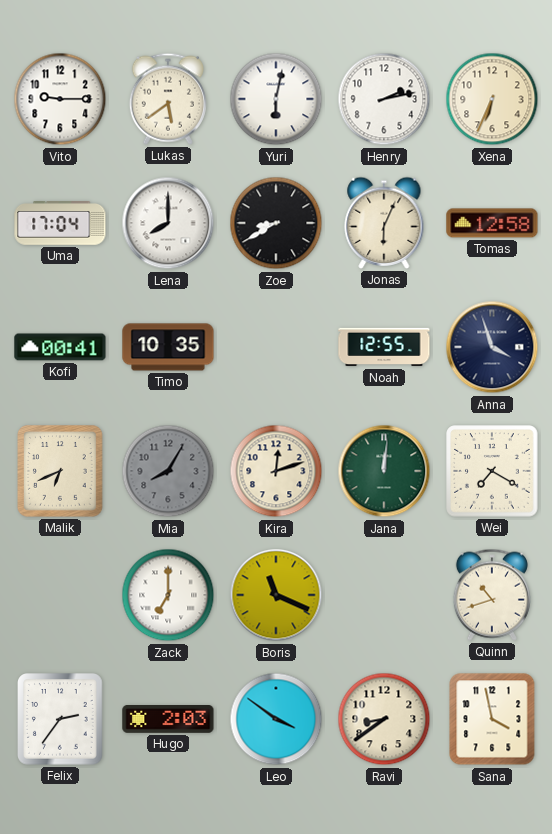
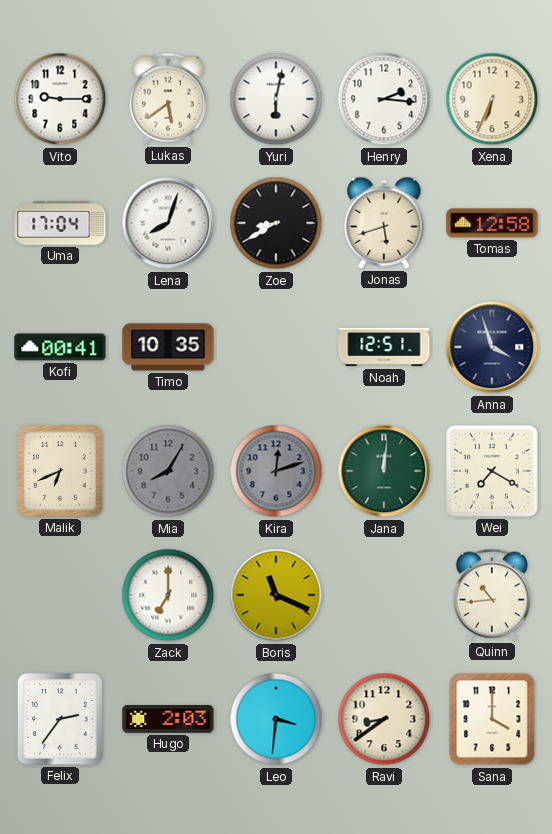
Henry: 2:13 -> 2:16
Lena: 8:00 -> 8:03
Jonas: 6:04 -> 5:42
Noah: 12:55 -> 12:51
Kira dial: cream -> grey
Quinn: 10:42 -> 10:44
Leo: 3:51 -> 3:31
Sana: 3:58 -> 4:00
